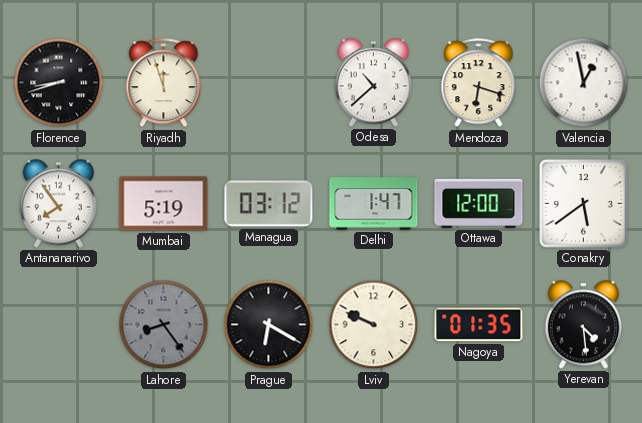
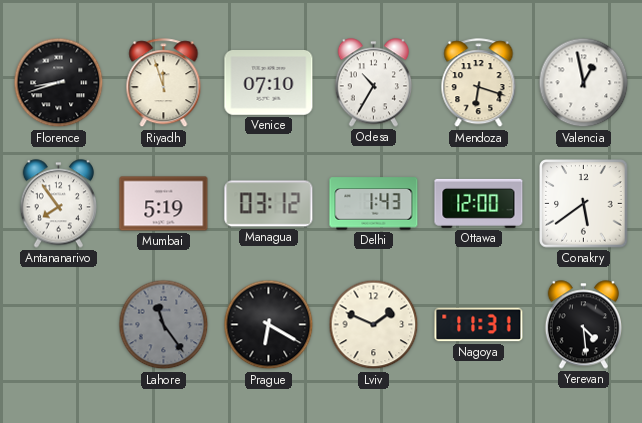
Venice: none -> 07:10
Odesa: 10:38 -> 10:35
Delhi: 1:47 -> 1:43
Lahore: 8:24 -> 11:24
Lviv: 9:49 -> 1:49
Nagoya: 01:35 -> 11:31
